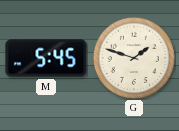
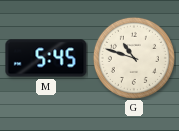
G: 1:48 -> 10:48
